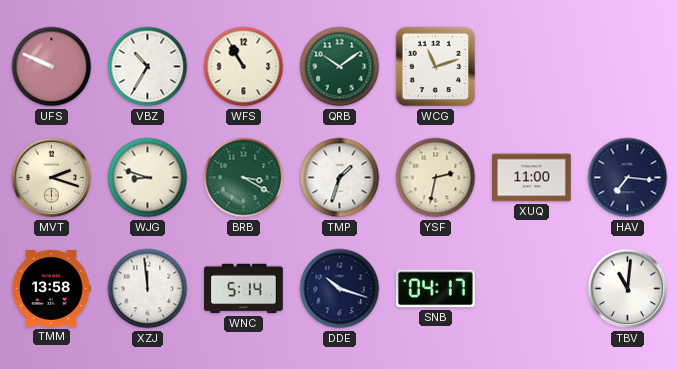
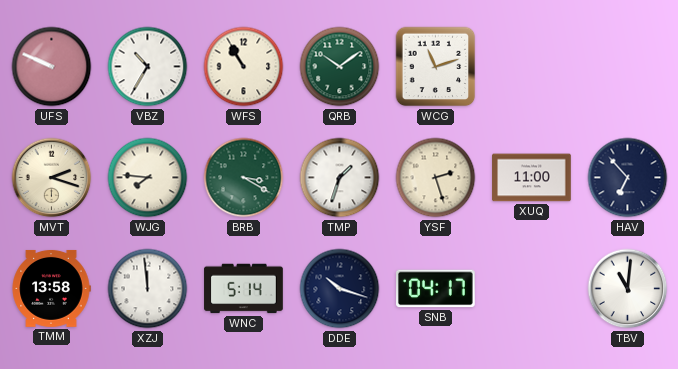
WJG: 8:48 -> 7:46
YSF: 2:32 -> 2:27
HAV: 7:16 -> 6:53
